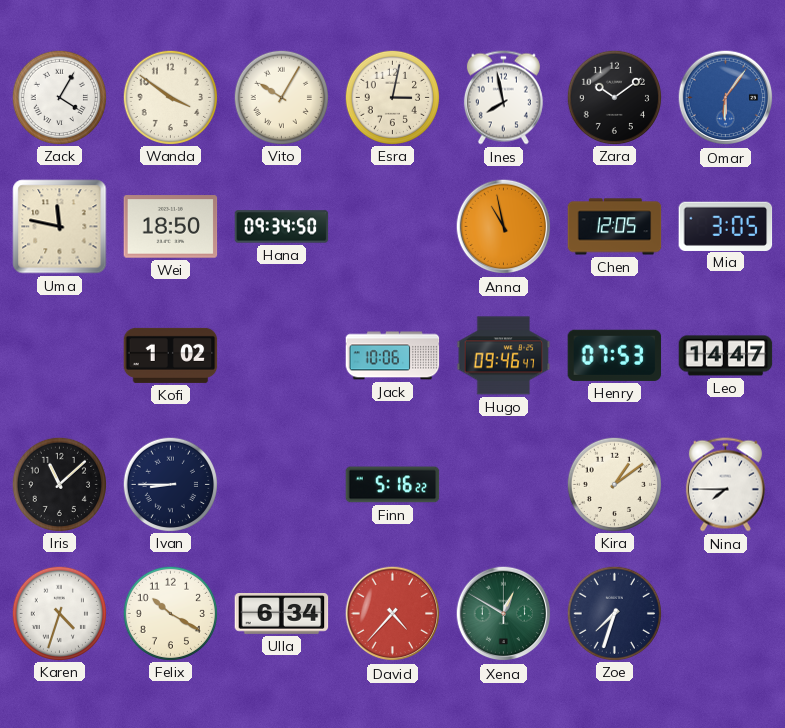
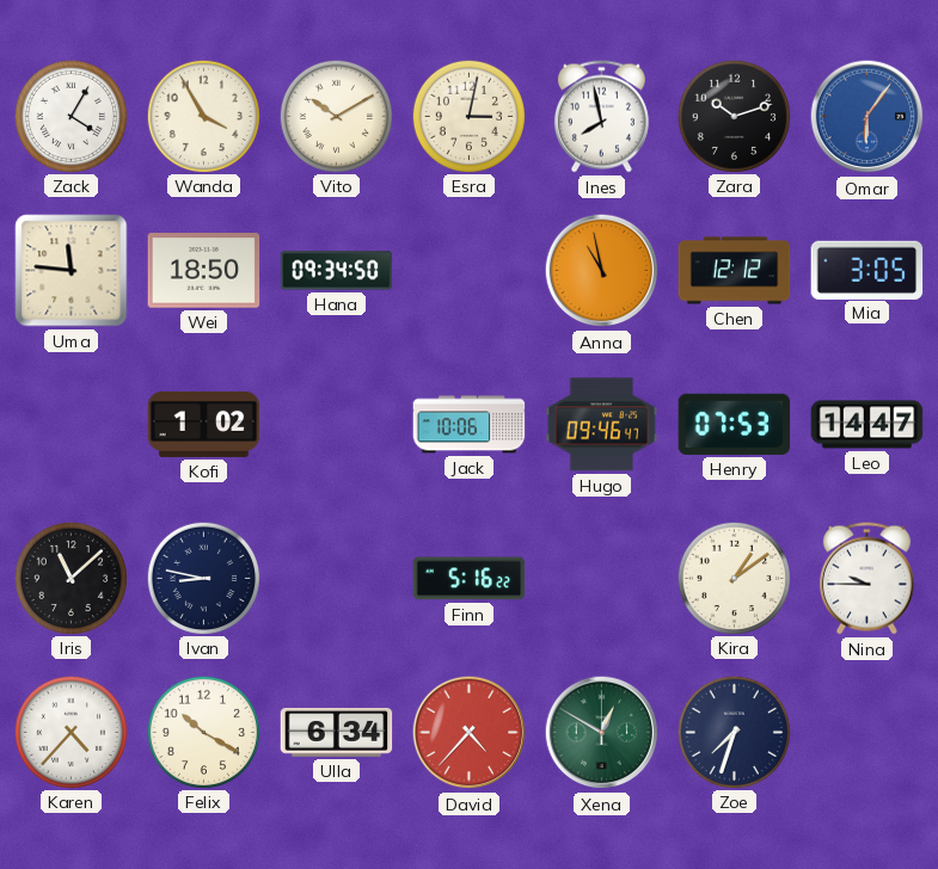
Wanda: 3:51 -> 3:55
Vito: 10:05 -> 10:10
Zara: 10:09 -> 10:12
Uma: 11:47 -> 11:46
Chen: 12:05 -> 12:12
Ivan: 8:45 -> 8:47
Nina: 7:45 -> 9:45
Karen: 4:33 -> 4:37
